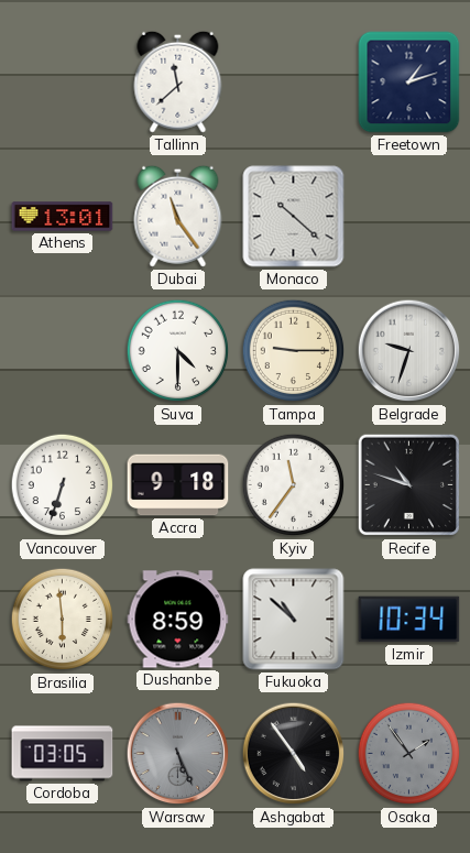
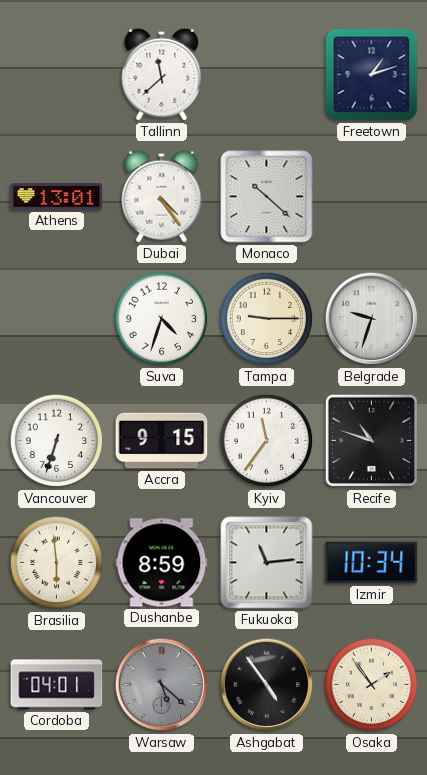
Dubai: 11:24 -> 4:24
Suva: 4:30 -> 4:33
Accra: 9:18 -> 9:15
Fukuoka: 10:52 -> 11:14
Cordoba: 03:05 -> 04:01
Warsaw: 5:26 -> 5:22
Osaka dial: grey -> cream
